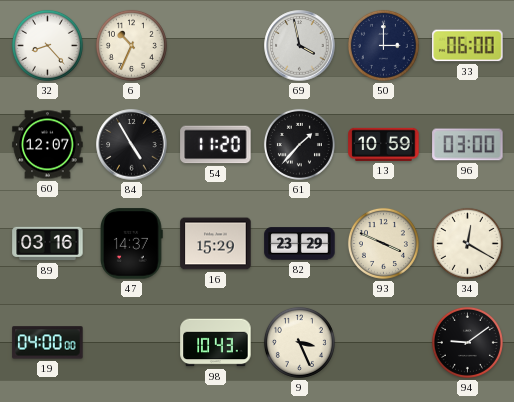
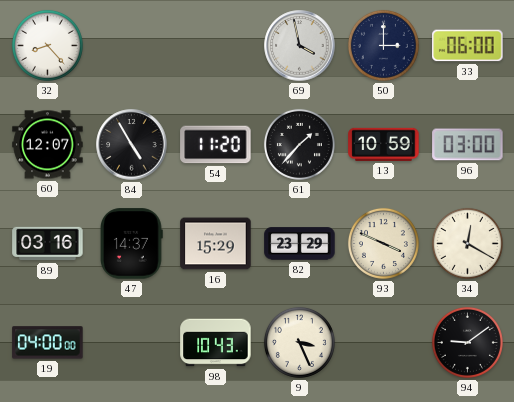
6: 10:34 -> none
